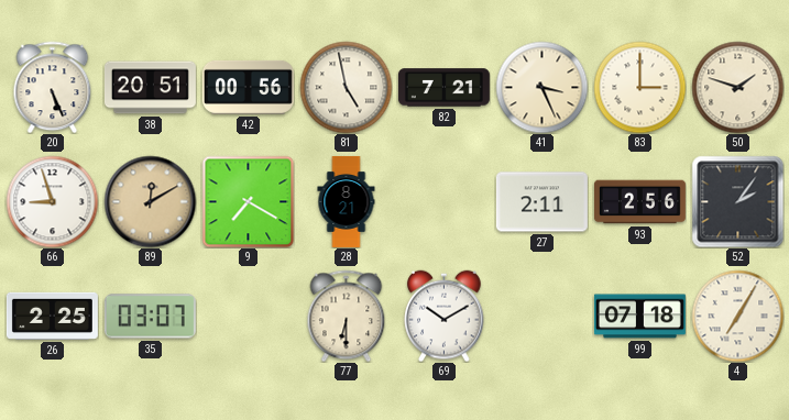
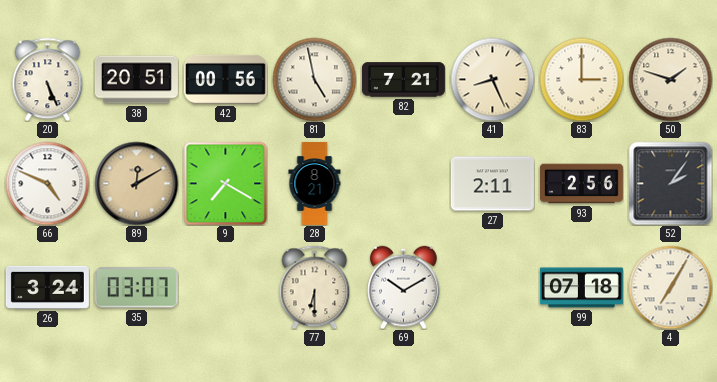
41: 3:26 -> 8:26
66: 8:57 -> 4:49
26: 2:25 -> 3:24
